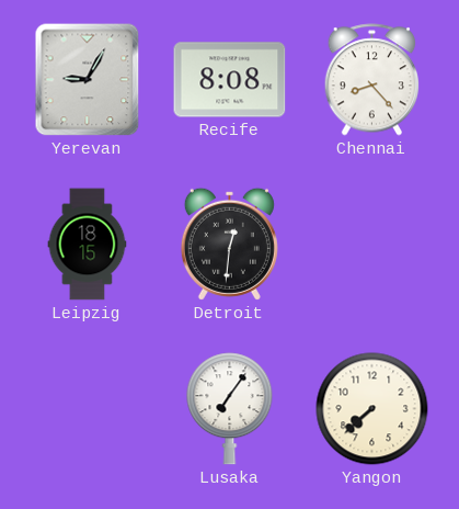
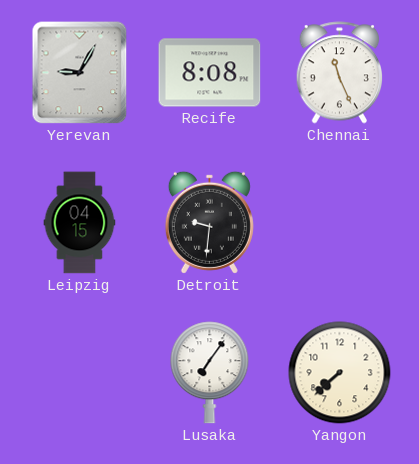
Chennai: 8:23 -> 11:26
Leipzig: 18:15 -> 04:15
Detroit: 12:31 -> 9:31
